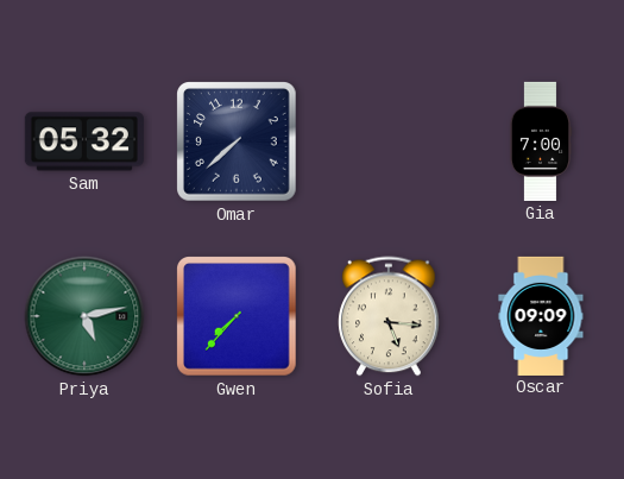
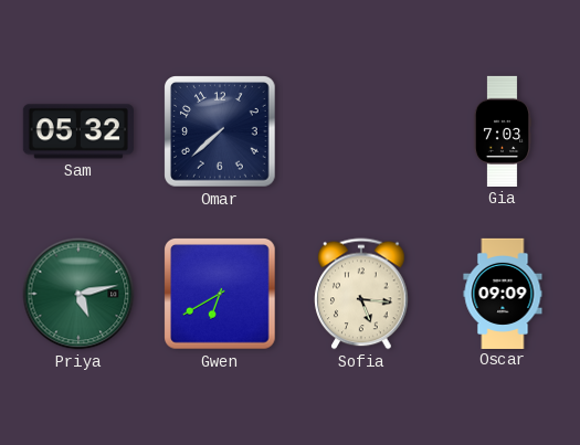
Gia: 7:00 -> 7:03
Gwen: 7:37 -> 6:40
